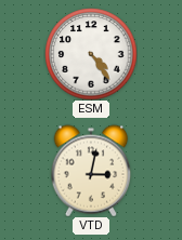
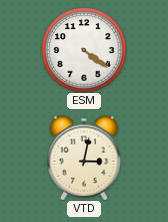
ESM: 4:24 -> 4:21
